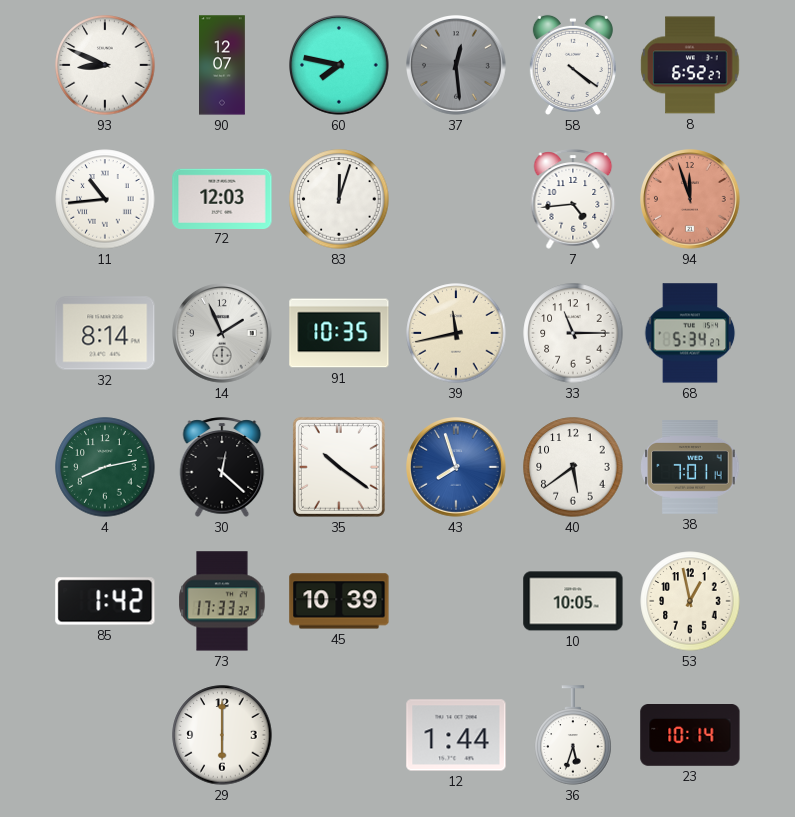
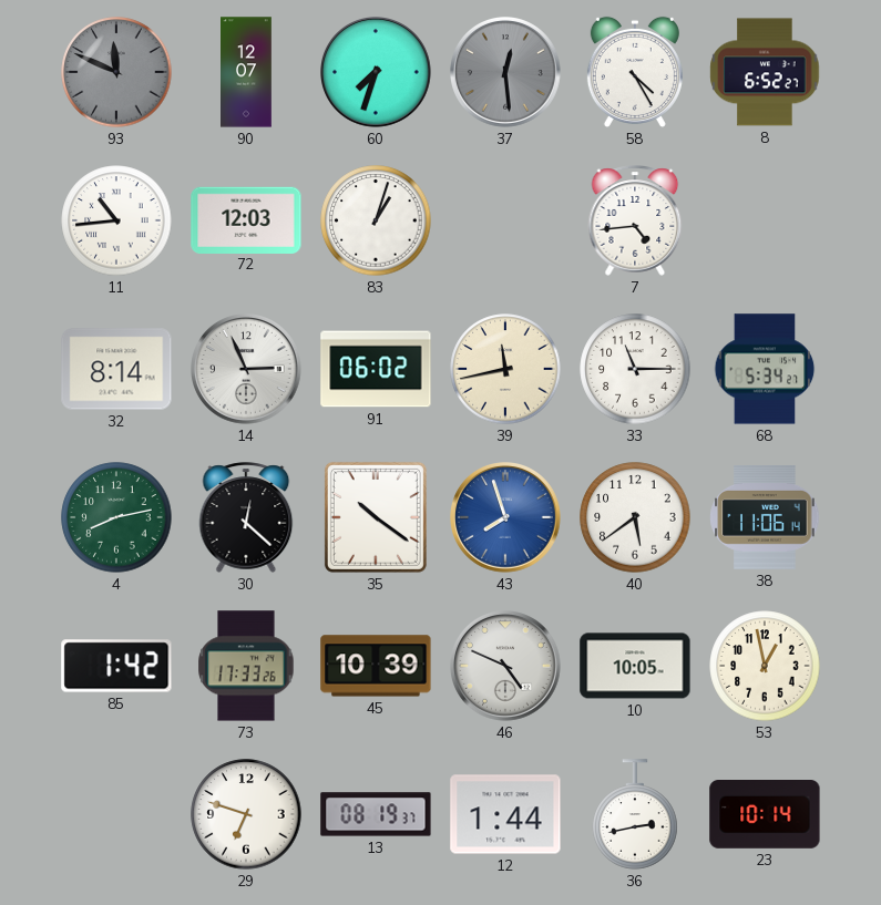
93: 8:49 -> 11:49
93 dial: white -> grey
60: 7:47 -> 7:33
58: 4:21 -> 4:25
83: 12:03 -> 1:03
94: 11:57 -> none
14: 1:56 -> 2:56
91: 10:35 -> 06:02
38: 7:01 -> 11:06
73: 17:33:32 -> 17:33:26
46: none -> 4:49
29: 6:00 -> 6:48
13: none -> 08:19
36: 5:33 -> 2:43
